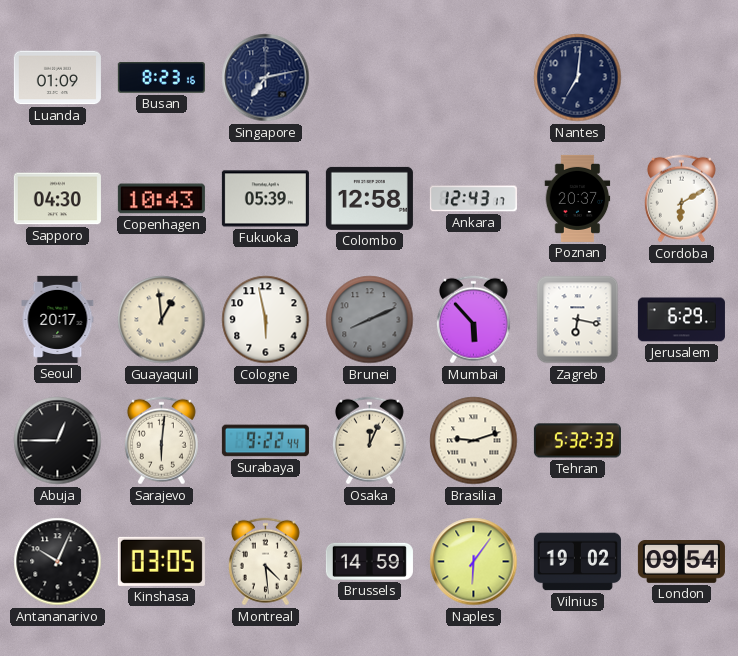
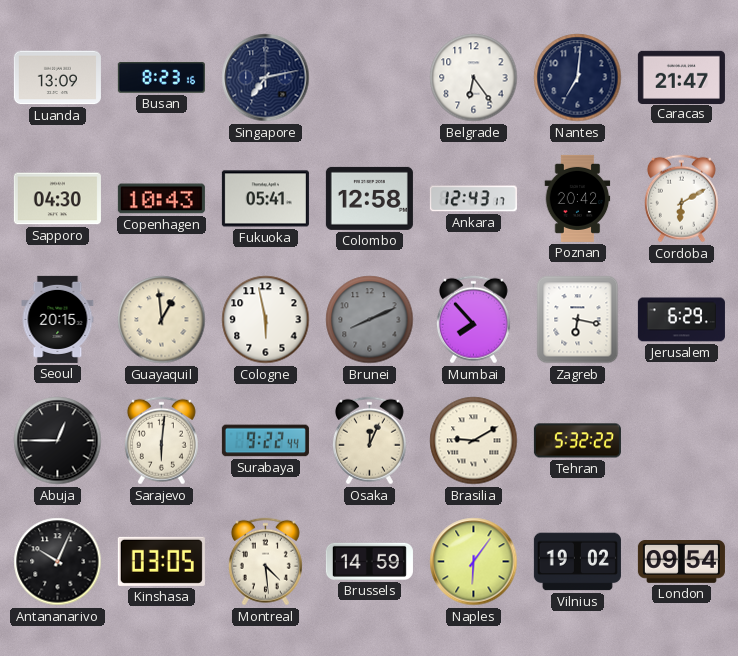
Luanda: 01:09 -> 13:09
Belgrade: none -> 6:24
Caracas: none -> 21:47
Fukuoka: 05:39 -> 05:41
Poznan: 20:37 -> 20:42
Seoul: 20:17 -> 20:15
Mumbai: 5:53 -> 7:53
Brasilia: 9:12 -> 9:10
Tehran: 5:32:33 -> 5:32:22
